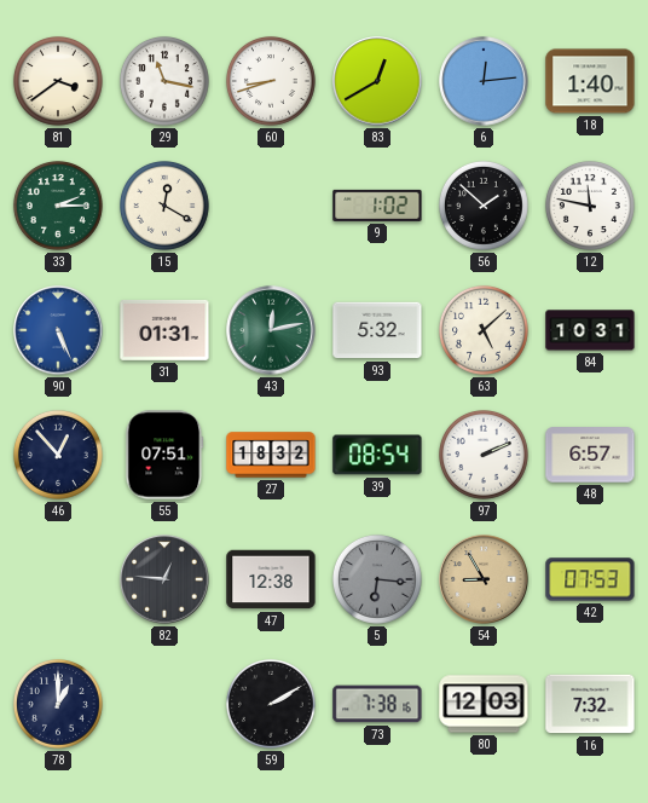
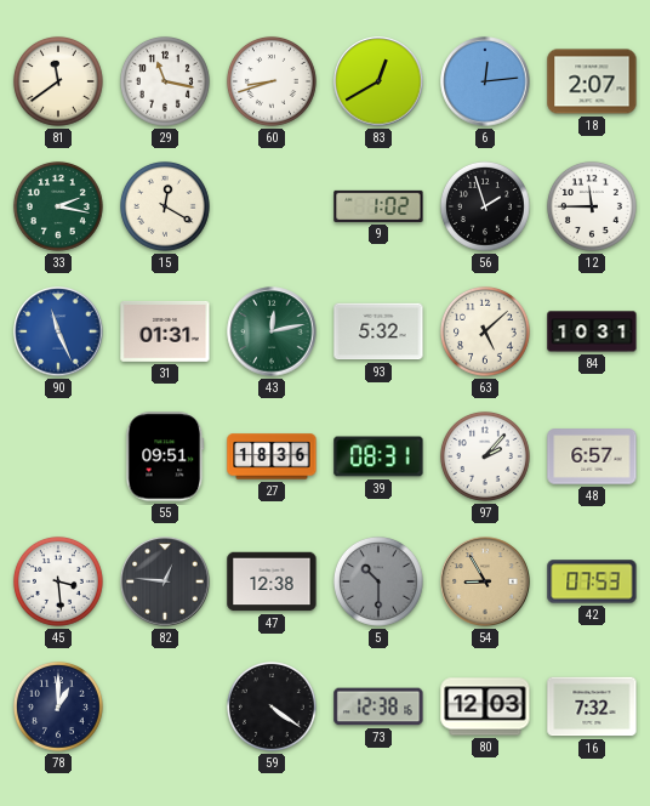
81: 3:39 -> 11:39
18: 1:40 -> 2:07
33: 2:15 -> 2:17
56: 1:52 -> 1:57
12: 11:47 -> 11:45
90: 5:26 -> 11:26
46: 12:53 -> none
55: 07:51 -> 09:51
27: 18:32 -> 18:36
39: 08:54 -> 08:31
97: 2:11 -> 2:07
45: none -> 3:29
5: 6:16 -> 10:30
59: 2:10 -> 4:21
73: 7:38 -> 12:38
